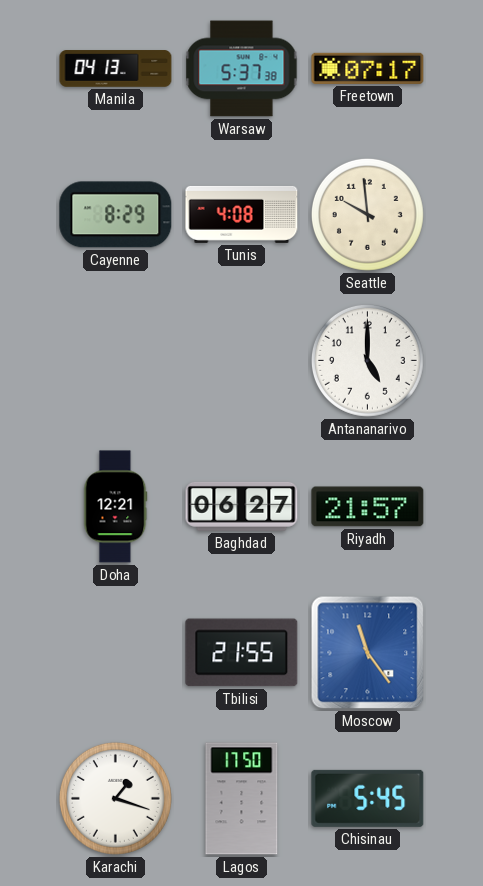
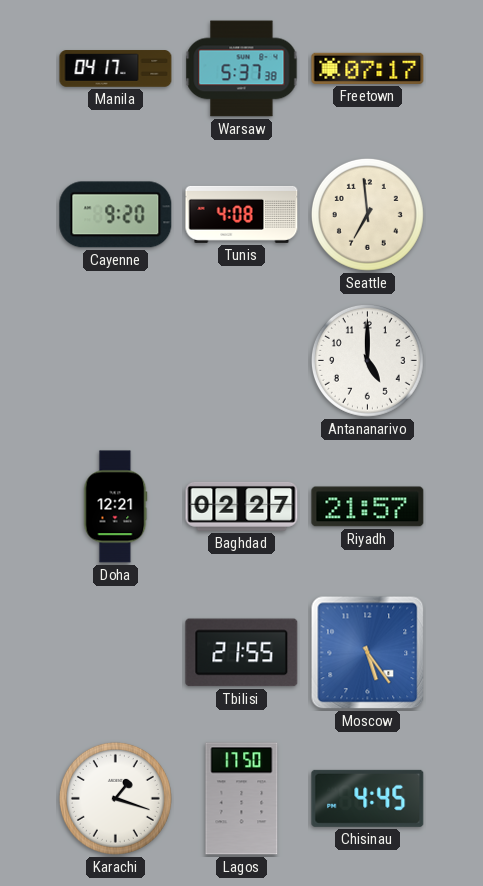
Manila: 04:13 -> 04:17
Cayenne: 8:29 -> 9:20
Seattle: 9:59 -> 6:59
Baghdad: 06:27 -> 02:27
Moscow: 11:24 -> 5:24
Chisinau: 5:45 -> 4:45
